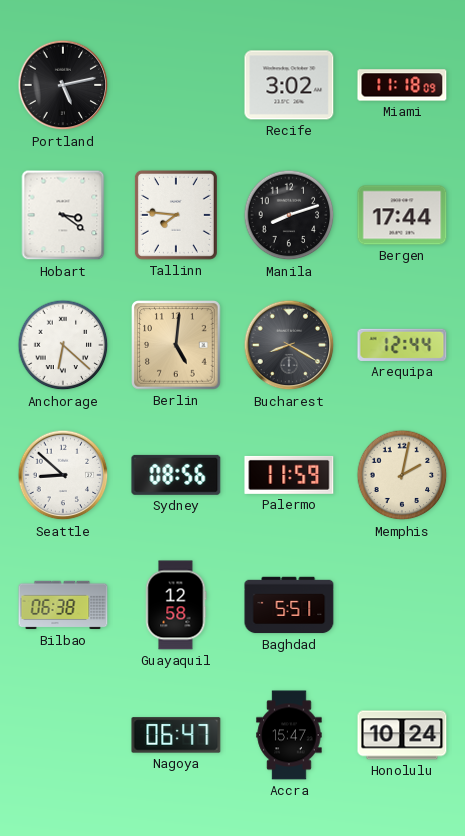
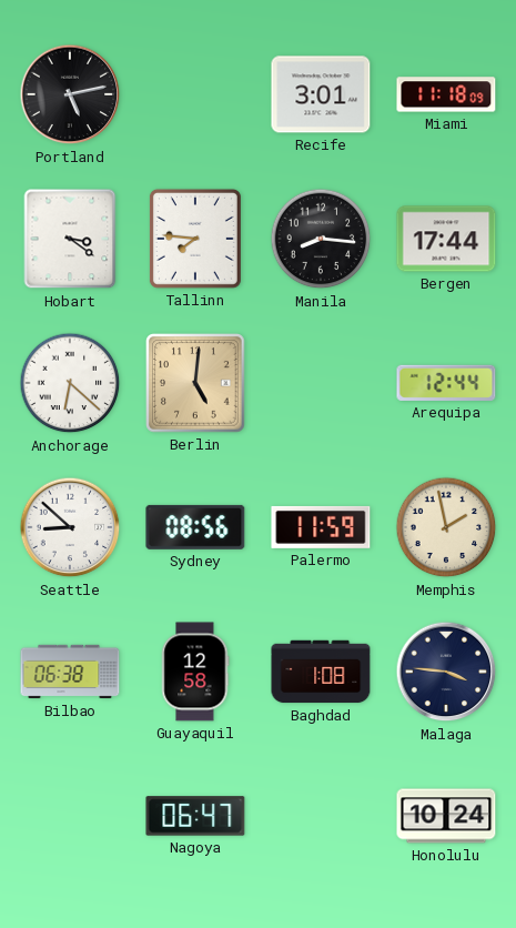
Recife: 3:02 -> 3:01
Manila: 8:12 -> 8:16
Bucharest: 8:20 -> none
Memphis: 2:02 -> 1:58
Baghdad: 5:51 -> 1:08
Malaga: none -> 3:46
Accra: 15:47 -> none
